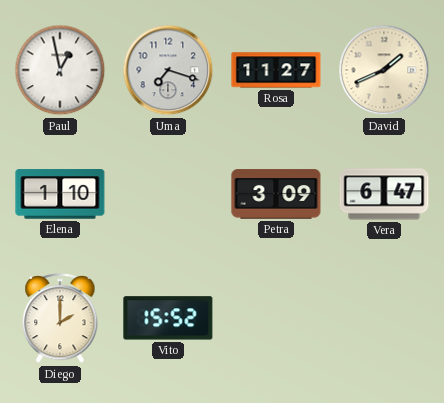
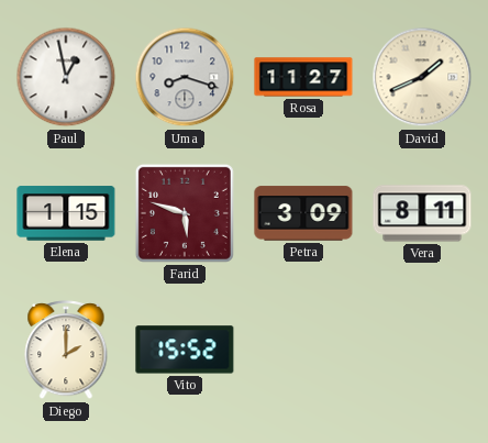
Uma: 7:18 -> 8:18
Elena: 1:10 -> 1:15
Farid: none -> 5:48
Vera: 6:47 -> 8:11
